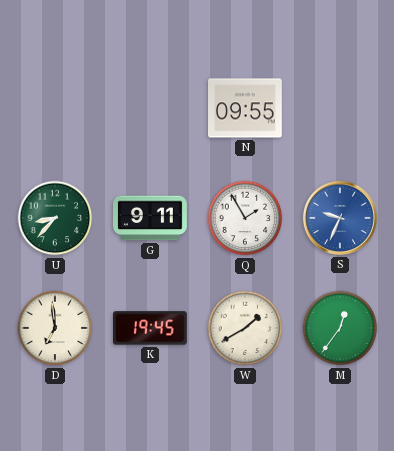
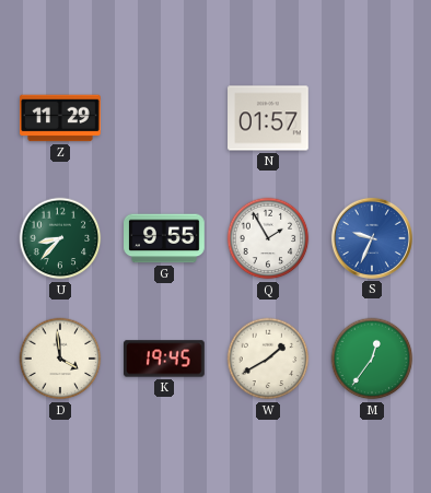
Z: none -> 11:29
N: 09:55 -> 01:57
G: 9:11 -> 9:55
D: 6:59 -> 3:59
